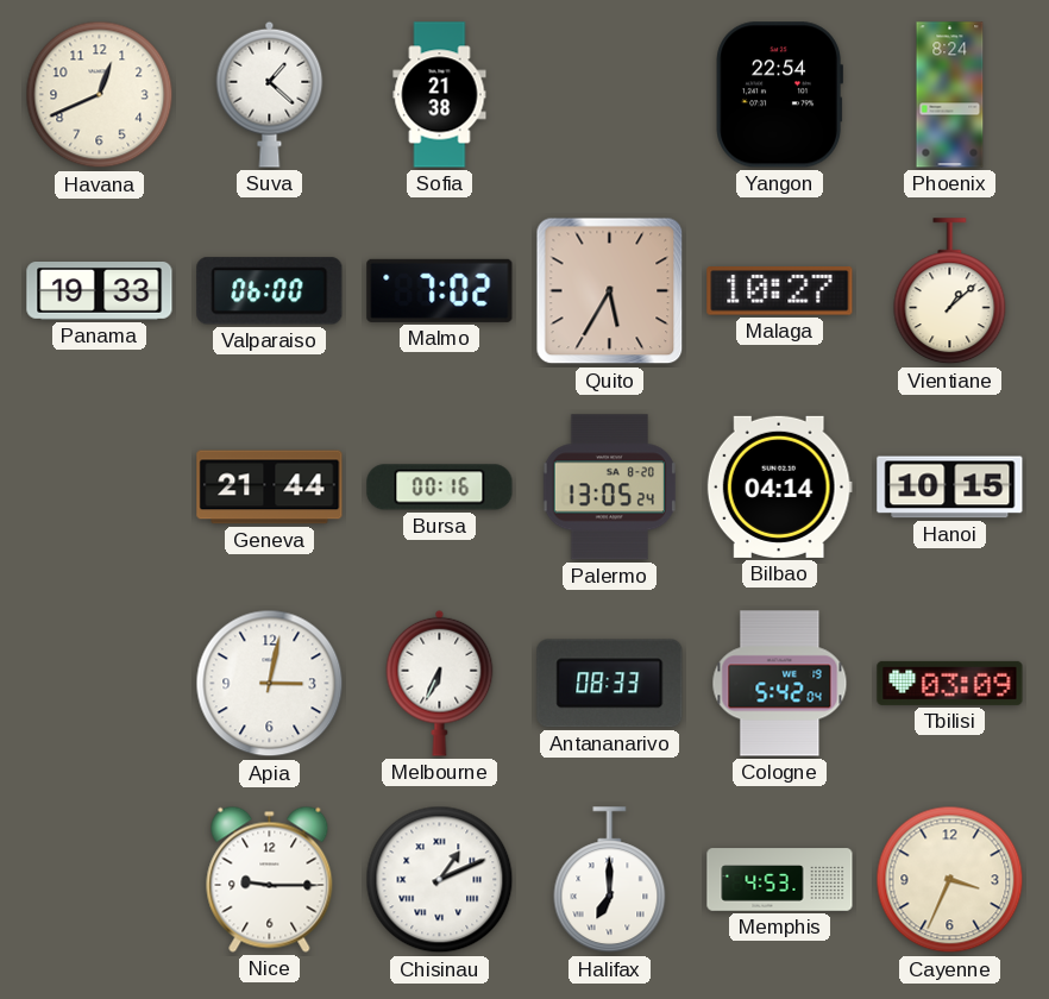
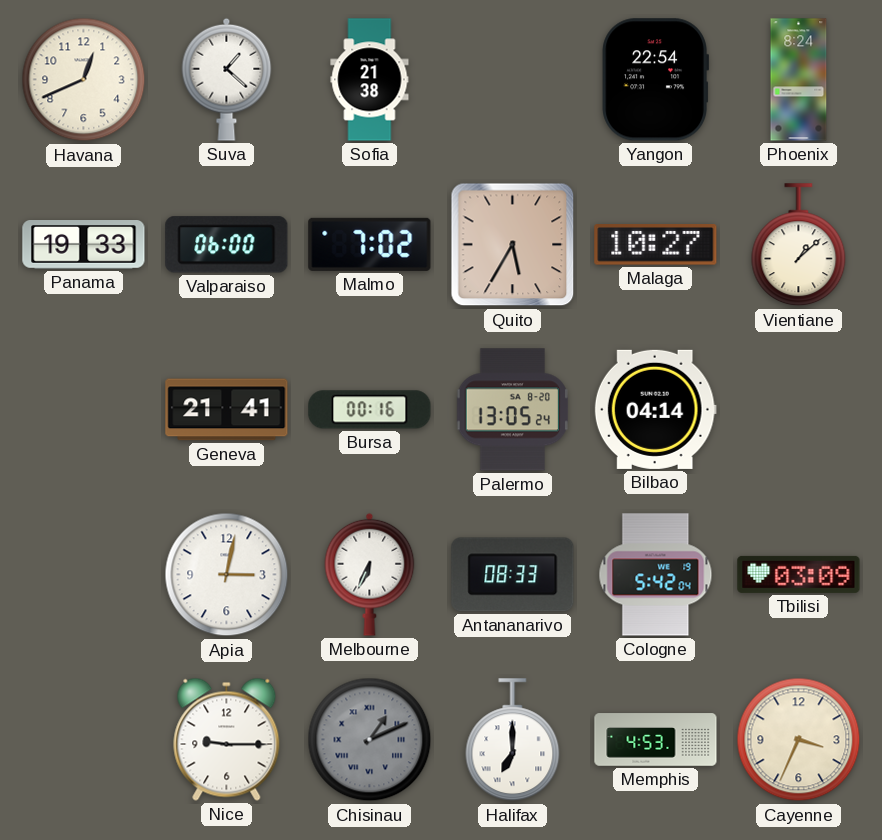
Geneva: 21:44 -> 21:41
Hanoi: 10:15 -> none
Chisinau dial: white -> grey
